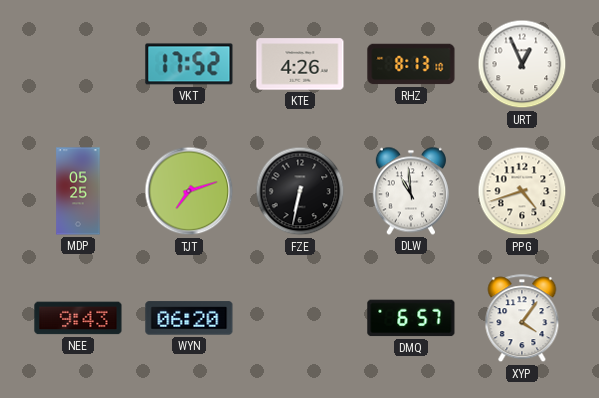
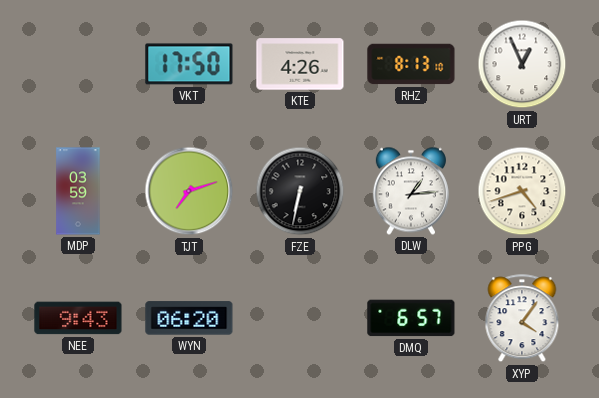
VKT: 17:52 -> 17:50
MDP: 05:25 -> 03:59
DLW: 10:59 -> 1:14
